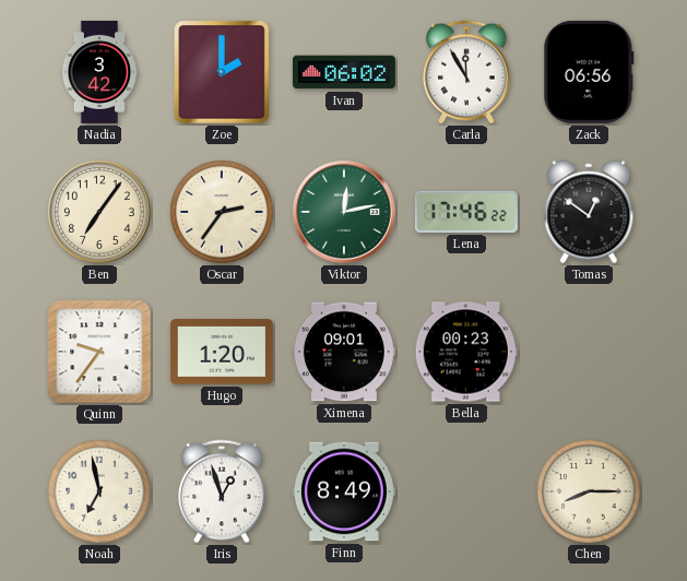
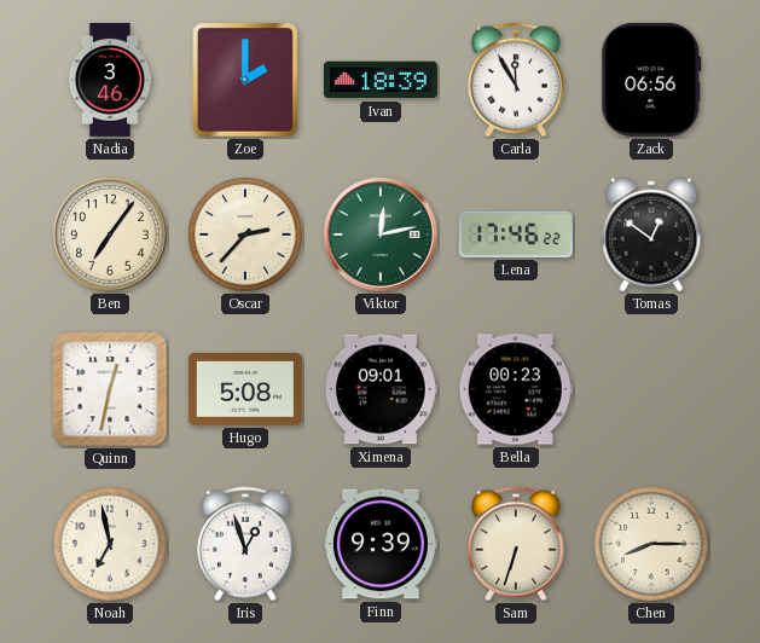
Nadia: 3:42 -> 3:46
Ivan: 06:02 -> 18:39
Oscar: 2:36 -> 2:37
Quinn: 9:36 -> 12:32
Hugo: 1:20 -> 5:08
Finn: 8:49 -> 9:39
Sam: none -> 6:33
